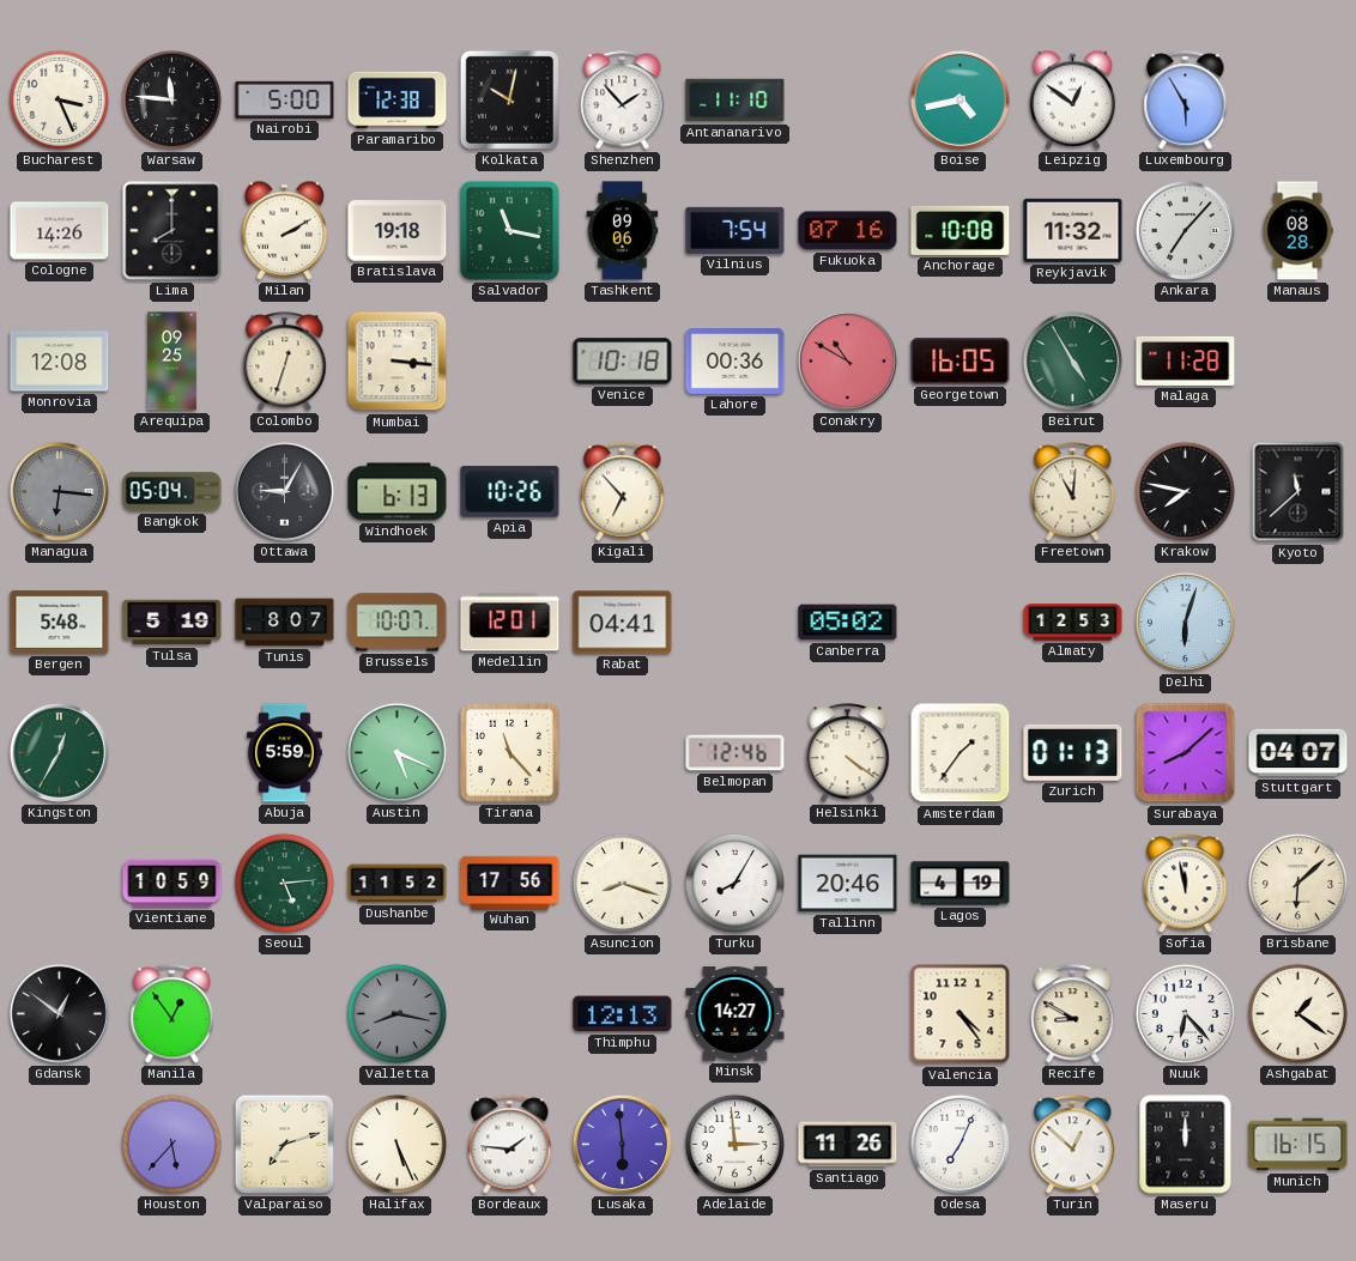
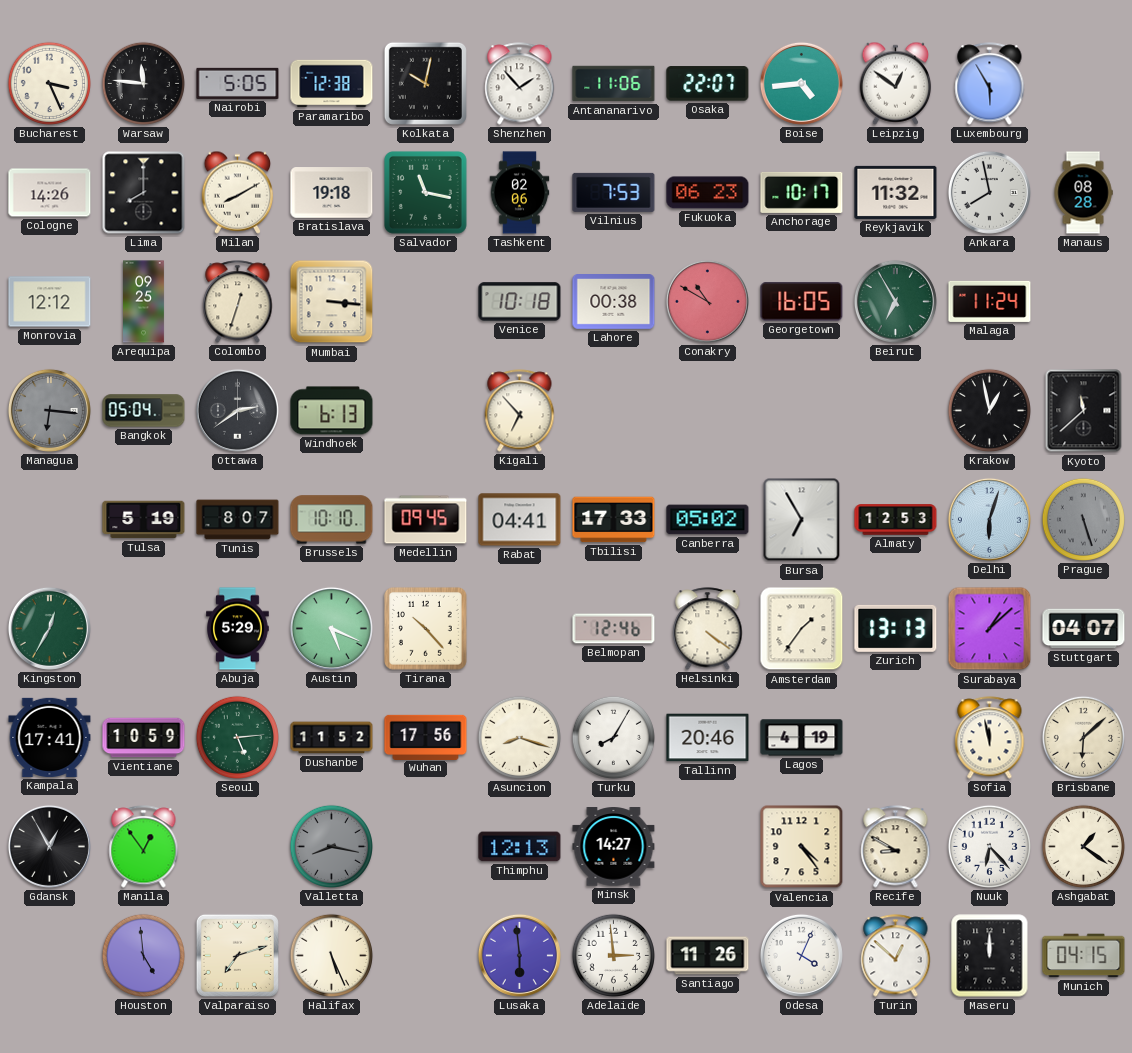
Nairobi: 5:00 -> 5:05
Antananarivo: 11:10 -> 11:06
Osaka: none -> 22:07
Boise: 4:43 -> 4:44
Milan: 2:10 -> 8:10
Tashkent: 09:06 -> 02:06
Vilnius: 7:54 -> 7:53
Fukuoka: 07:16 -> 06:23
Anchorage: 10:08 -> 10:17
Ankara: 7:07 -> 7:58
Monrovia: 12:08 -> 12:12
Lahore: 00:36 -> 00:38
Beirut: 4:55 -> 6:55
Malaga: 11:28 -> 11:24
Ottawa: 9:05 -> 2:39
Apia: 10:26 -> none
Freetown: 11:01 -> none
Krakow: 7:47 -> 12:58
Bergen: 5:48 -> none
Brussels: 10:07 -> 10:10
Medellin: 12:01 -> 09:45
Tbilisi: none -> 17:33
Bursa: none -> 6:55
Prague: none -> 5:27
Abuja: 5:59 -> 5:29
Tirana: 11:23 -> 10:23
Zurich: 01:13 -> 13:13
Surabaya: 8:08 -> 1:08
Kampala: none -> 17:41
Gdansk: 12:51 -> 12:55
Houston: 5:37 -> 4:59
Bordeaux: 1:46 -> none
Odesa: 7:04 -> 4:04
Munich: 16:15 -> 04:15
